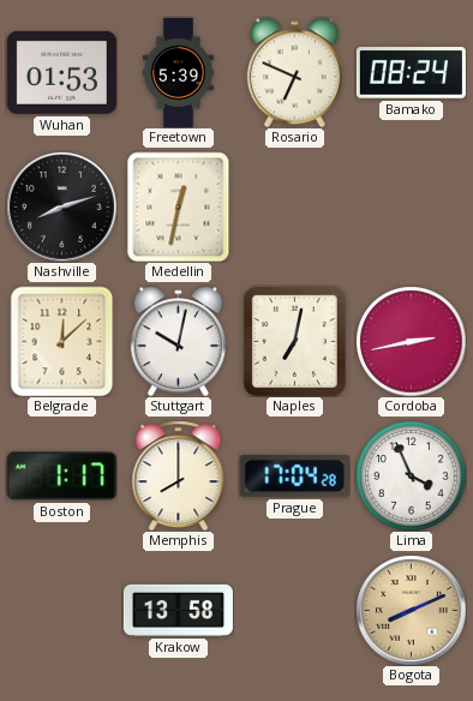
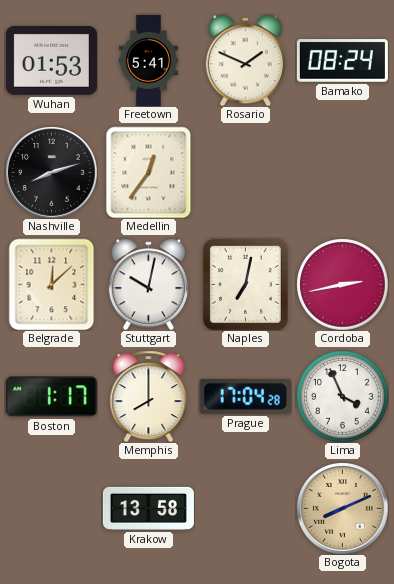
Freetown: 5:39 -> 5:41
Rosario: 6:49 -> 1:49
Medellin: 12:32 -> 12:36
